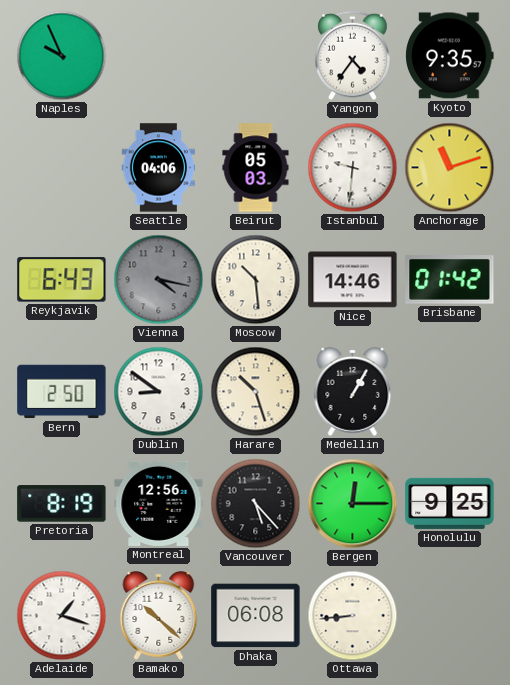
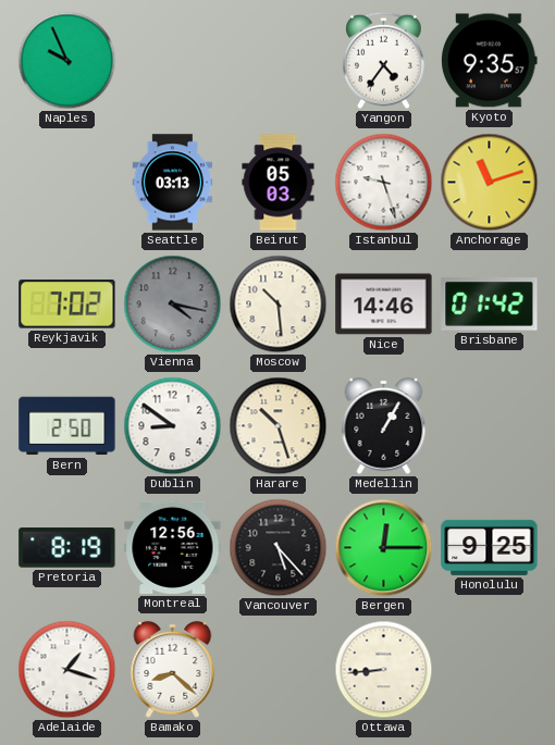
Seattle: 04:06 -> 03:13
Istanbul: 9:31 -> 9:27
Reykjavik: 6:43 -> 7:02
Bamako: 10:22 -> 8:22
Dhaka: 06:08 -> none
